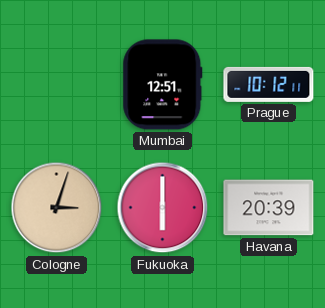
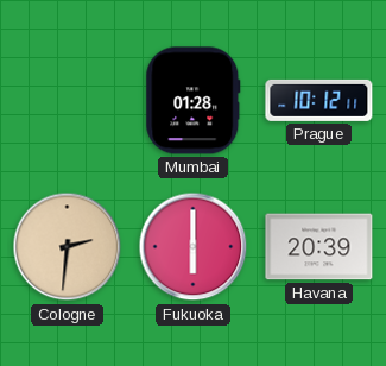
Mumbai: 12:51 -> 01:28
Cologne: 3:03 -> 2:31
